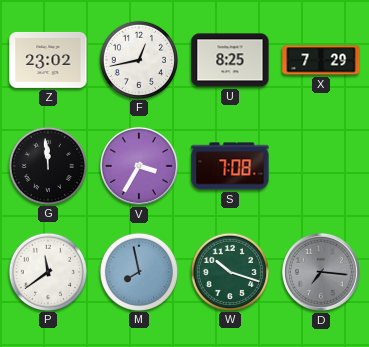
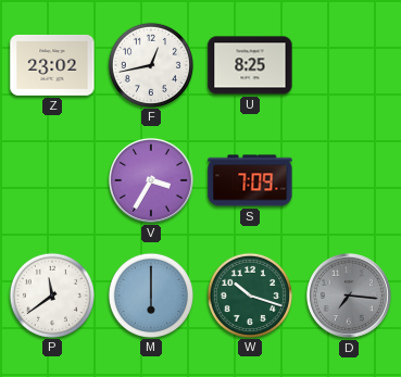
X: 7:29 -> none
G: 11:59 -> none
S: 7:08 -> 7:09
M: 7:58 -> 6:00
